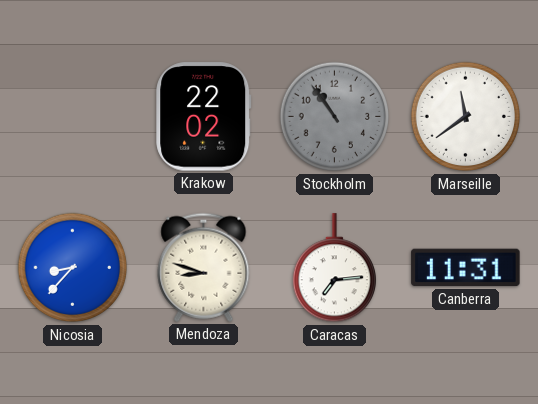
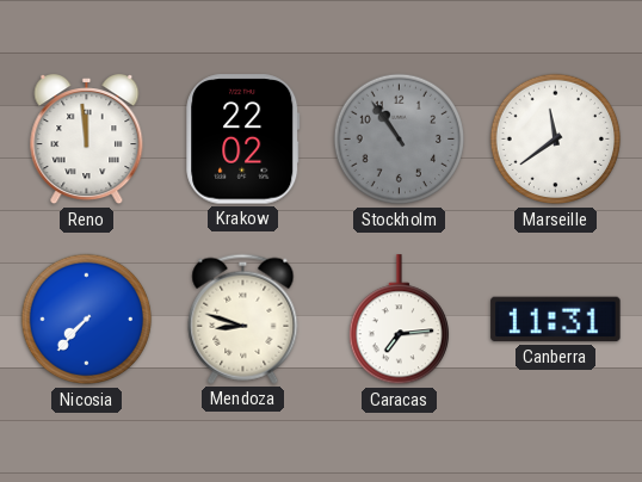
Reno: none -> 11:59
Nicosia: 8:37 -> 7:37
